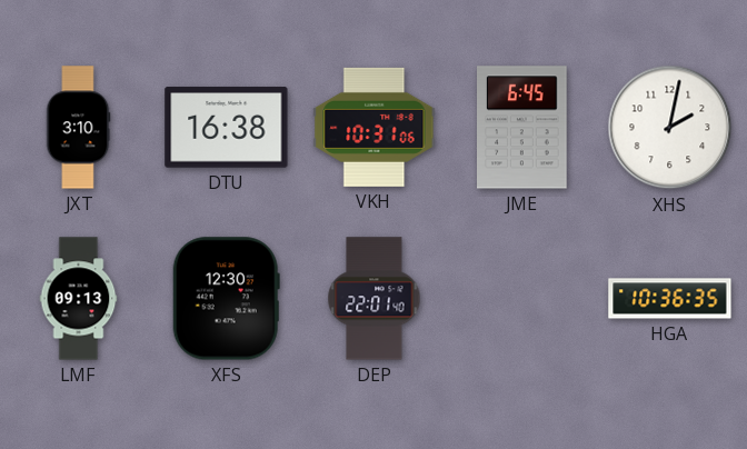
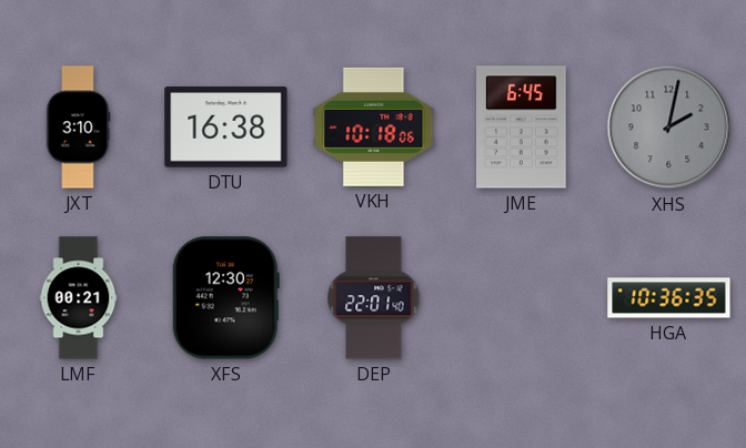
VKH: 10:31 -> 10:18
XHS dial: white -> grey
LMF: 09:13 -> 00:21
